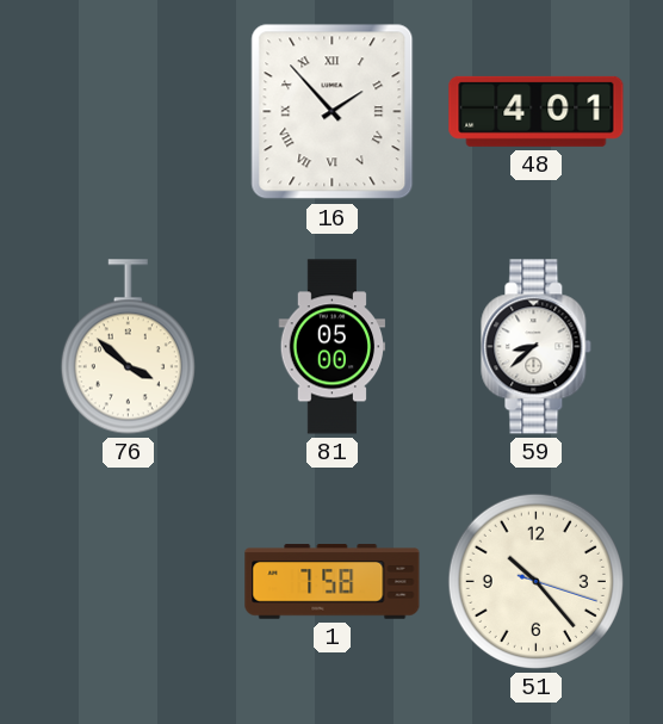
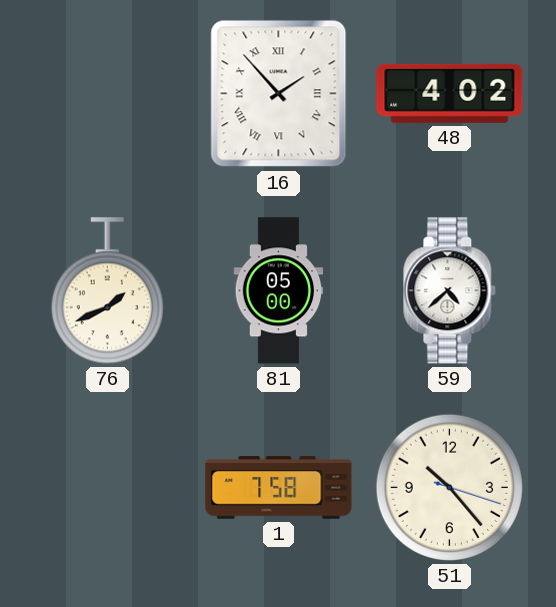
48: 4:01 -> 4:02
76: 3:52 -> 1:41
59: 8:38 -> 4:38
